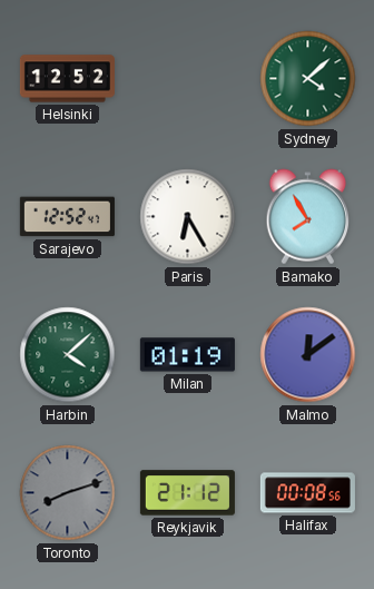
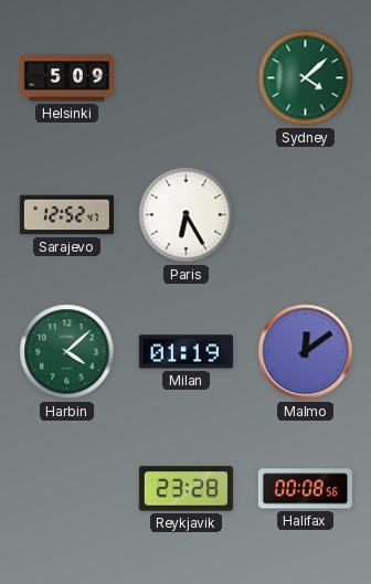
Helsinki: 12:52 -> 5:09
Bamako: 7:55 -> none
Toronto: 8:12 -> none
Reykjavik: 21:12 -> 23:28
